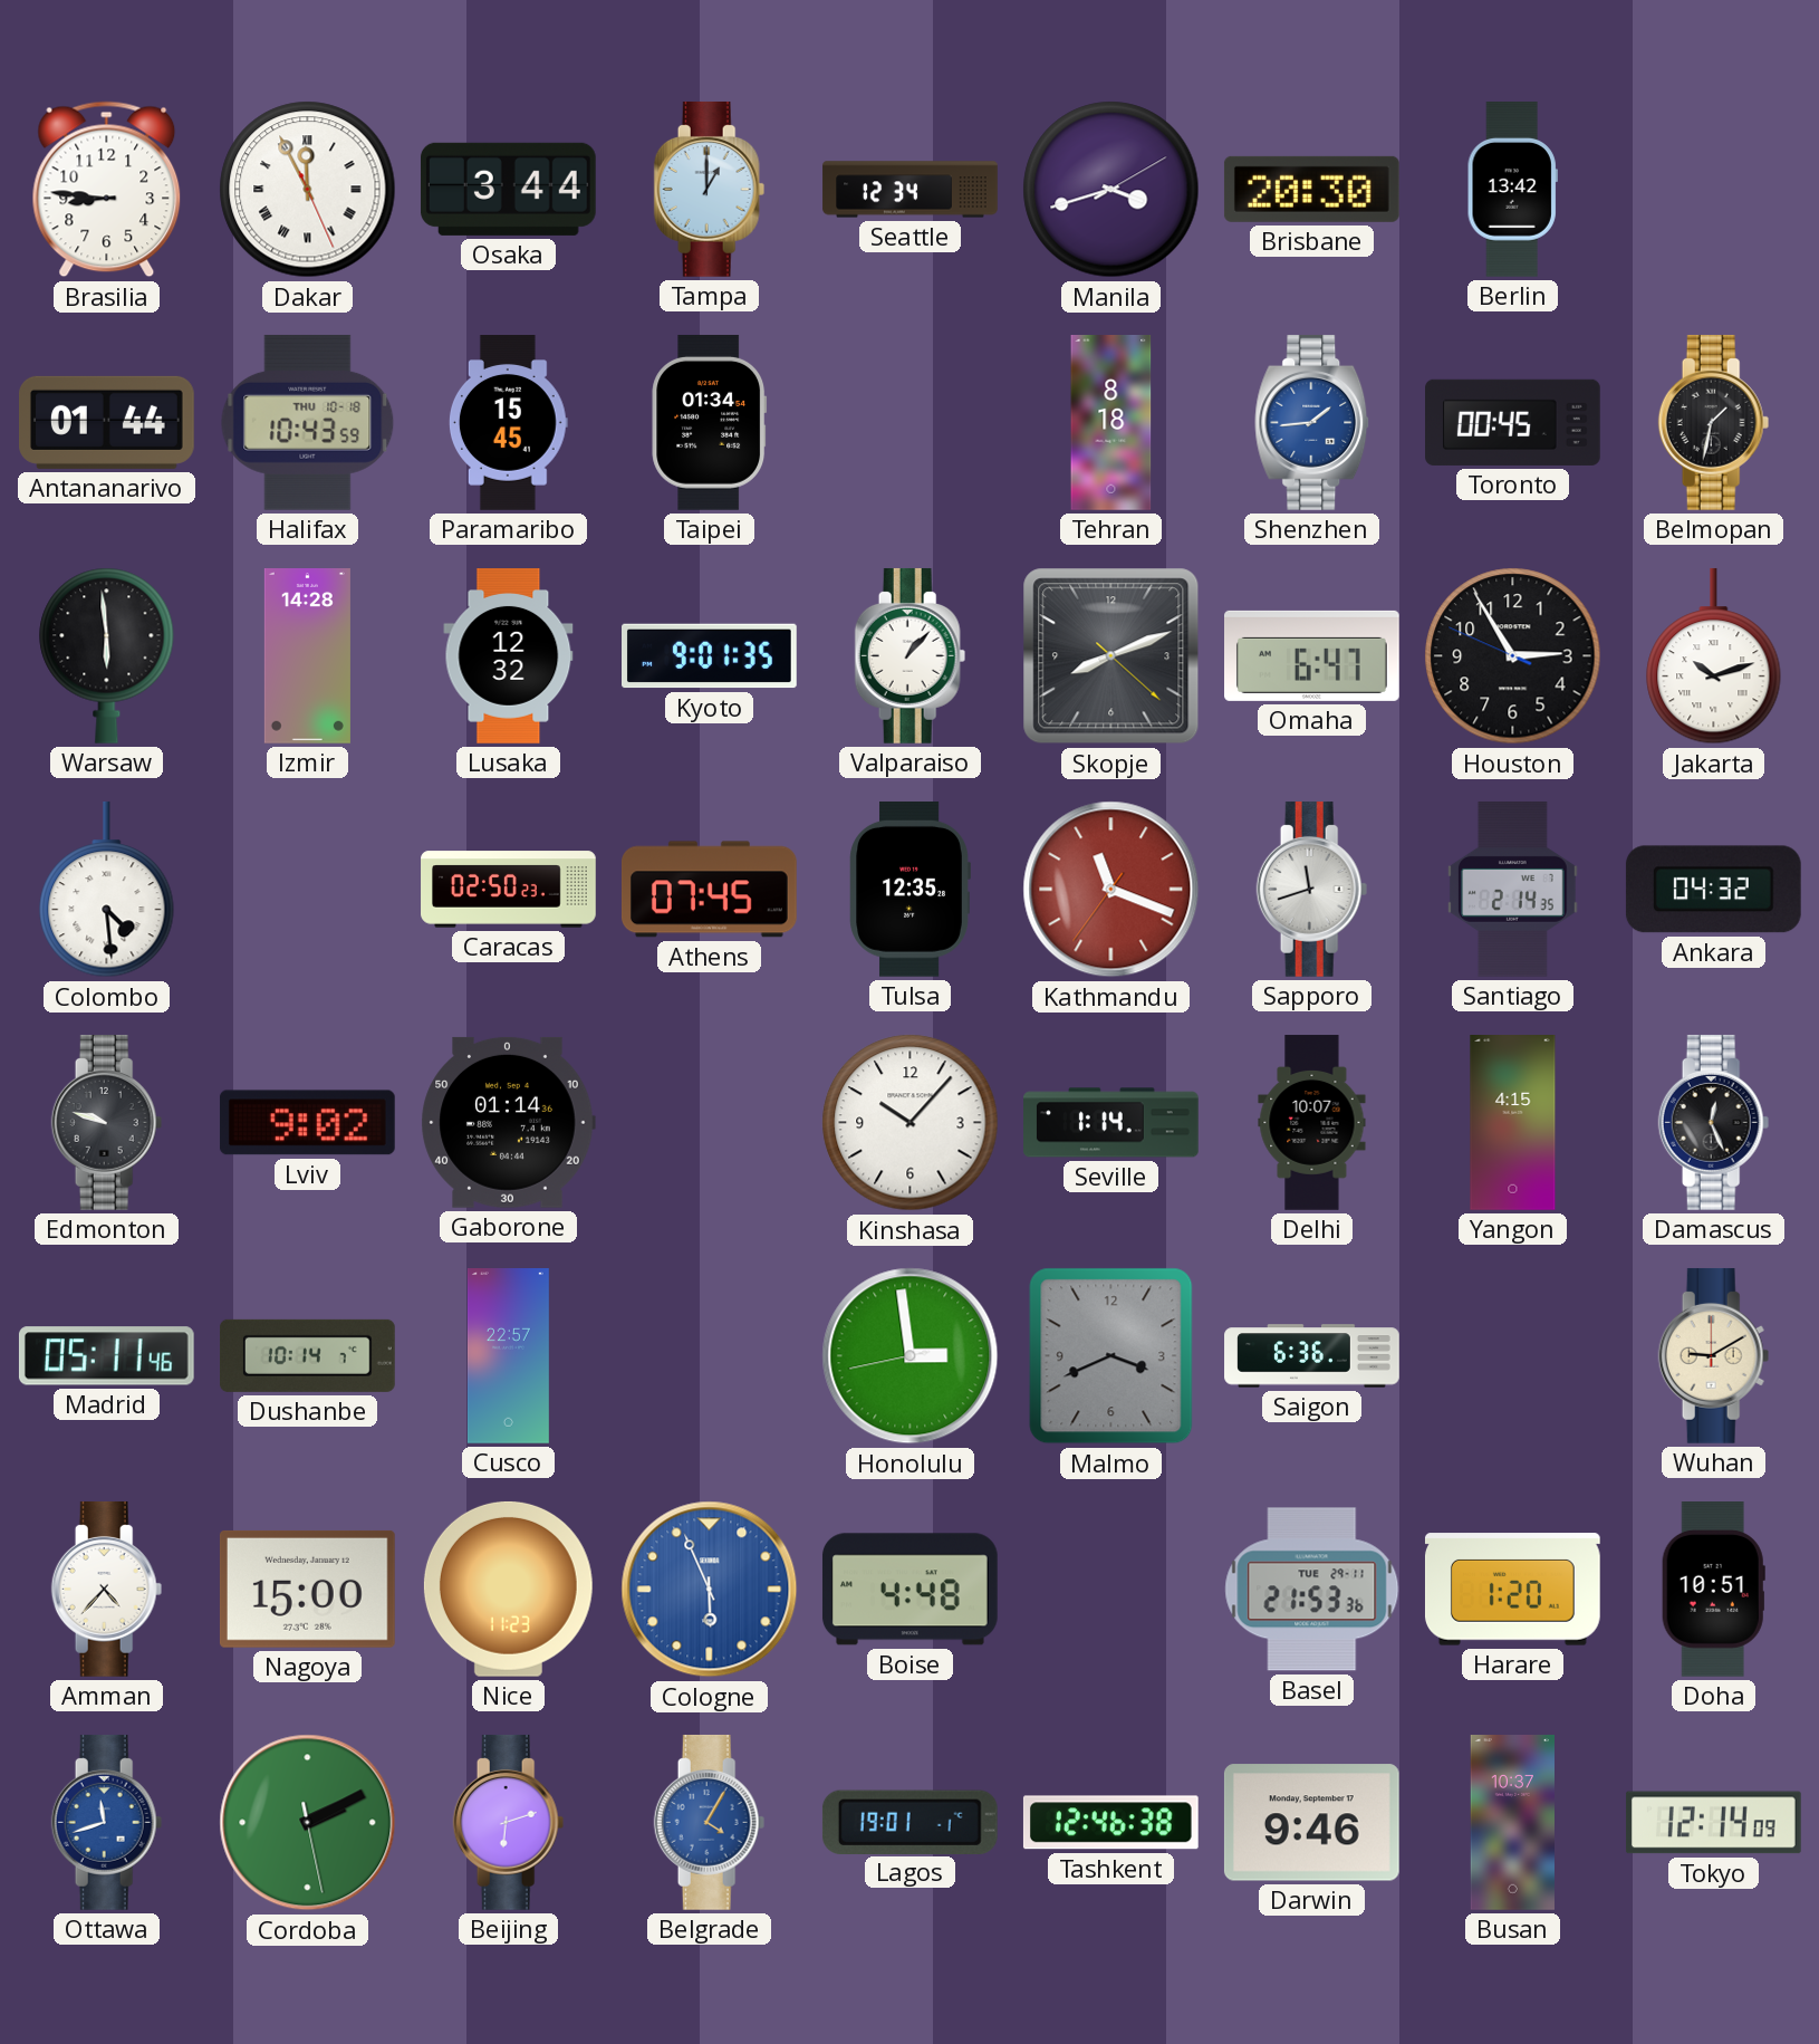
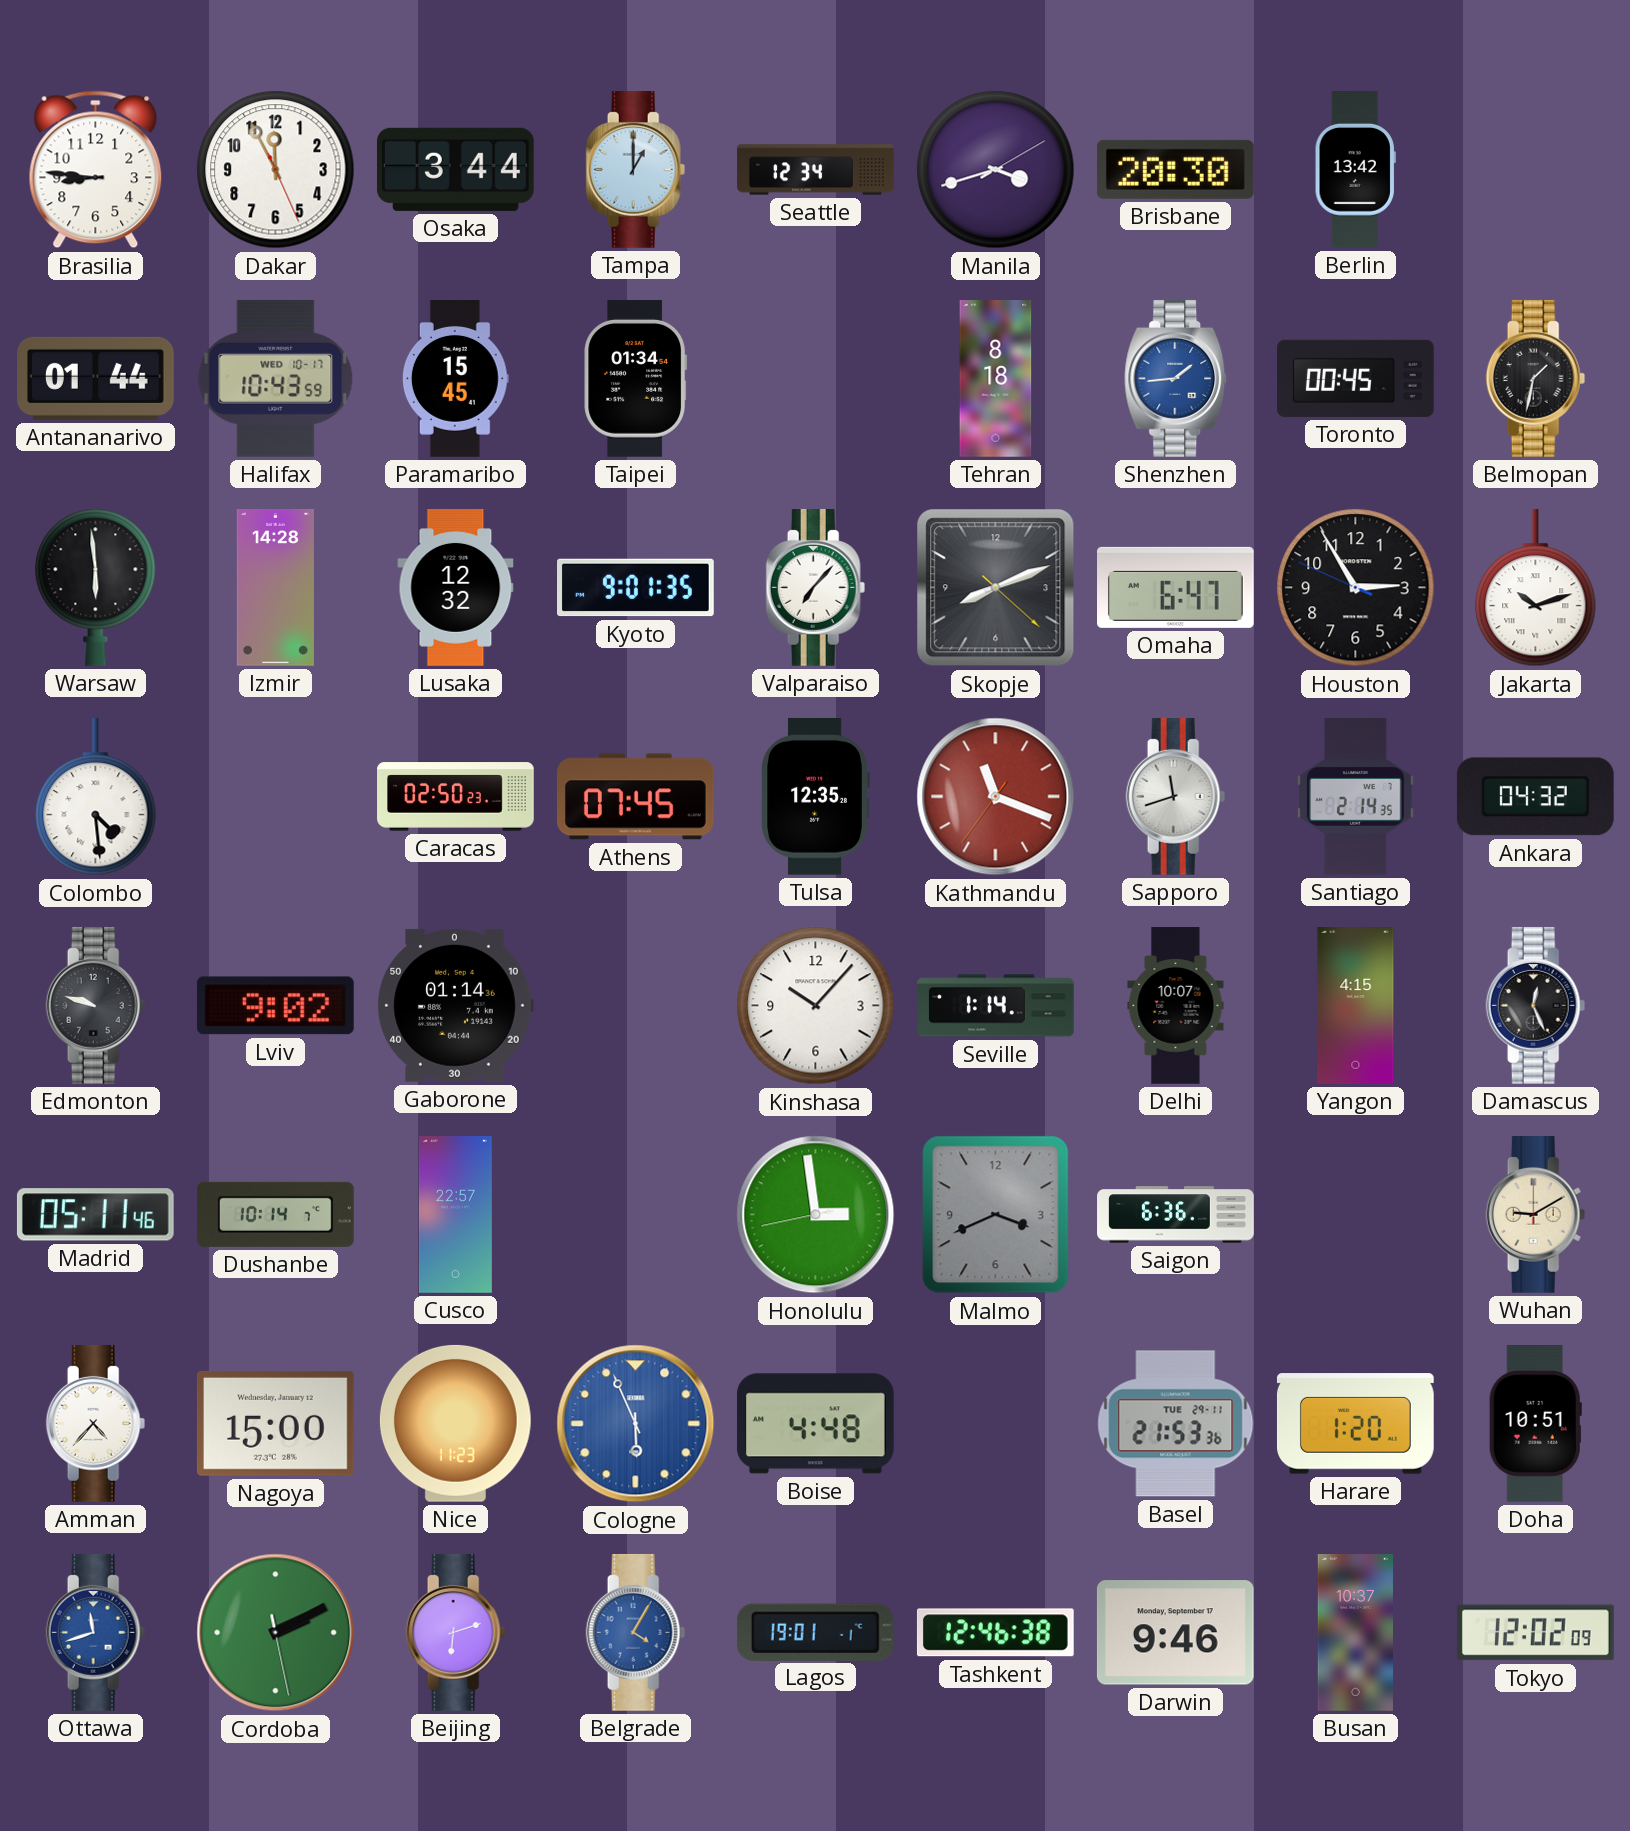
Dakar numerals: Roman -> Arabic
Halifax date: THU 10-18 -> WED 10-17
Valparaiso: 1:07 -> 7:07
Tokyo: 12:14 -> 12:02
